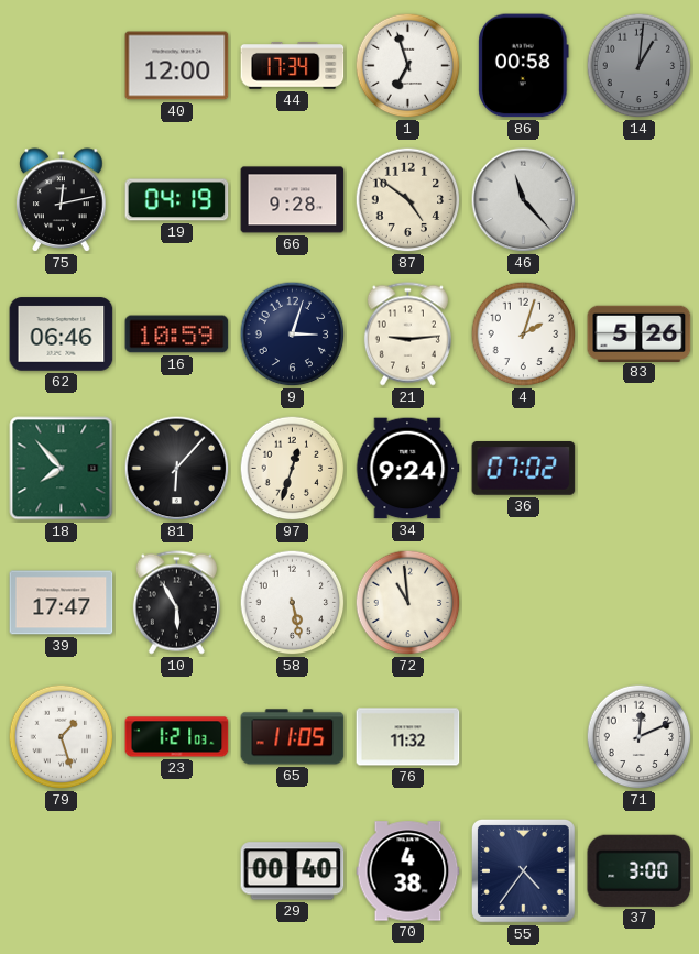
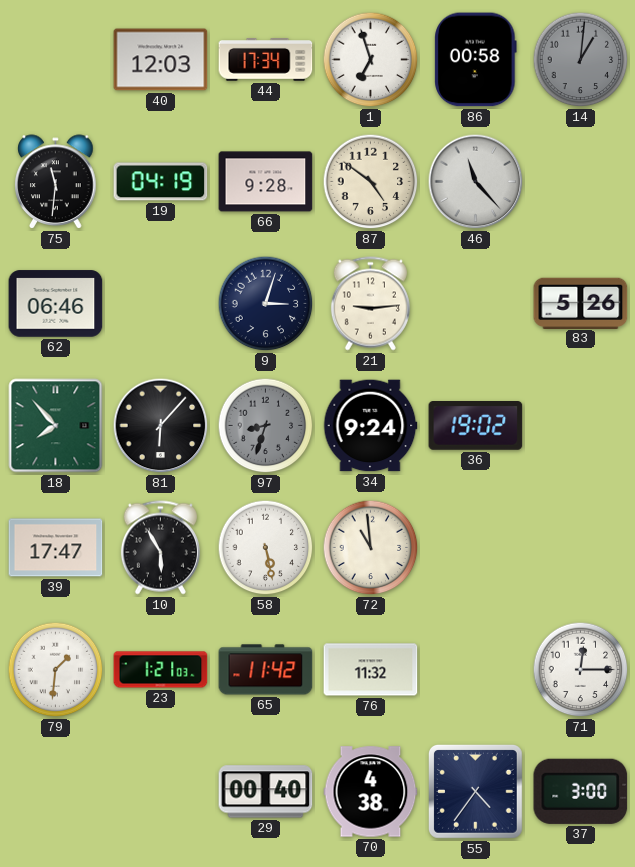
40: 12:00 -> 12:03
75: 12:13 -> 11:31
16: 10:59 -> none
4: 2:03 -> none
97: 12:33 -> 8:33
97 dial: cream -> grey
36: 07:02 -> 19:02
79: 1:27 -> 1:31
65: 11:05 -> 11:42
71: 12:11 -> 12:15
